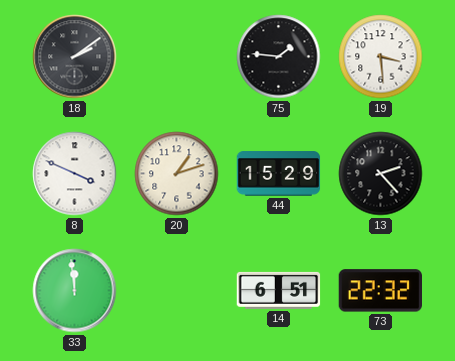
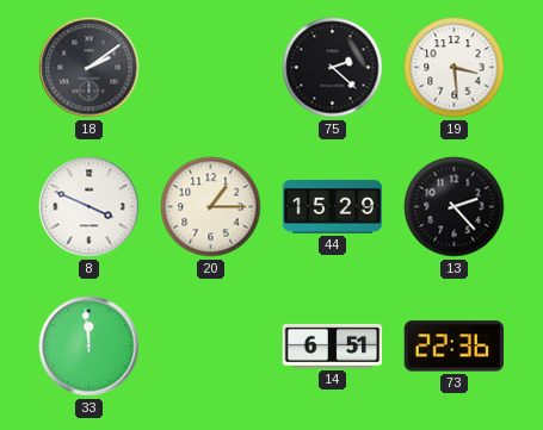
75: 1:46 -> 2:22
20: 1:12 -> 1:15
73: 22:32 -> 22:36
